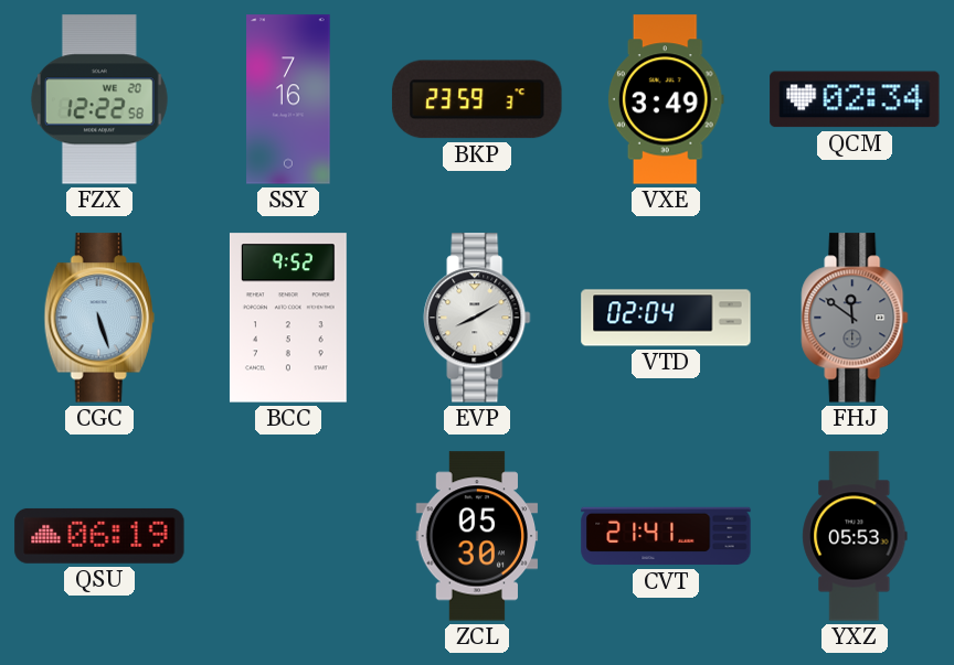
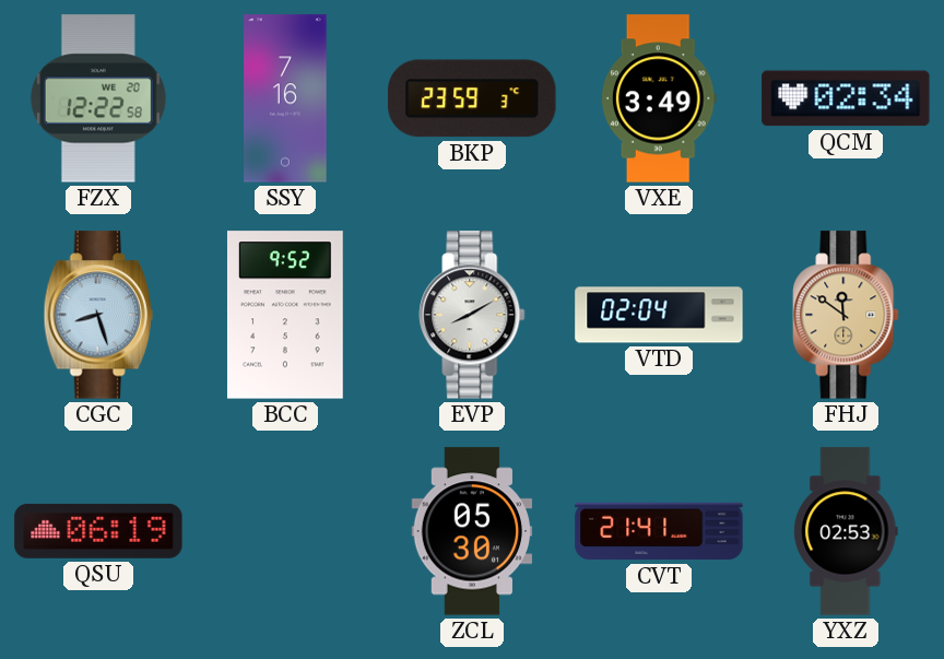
CGC: 5:27 -> 8:27
FHJ dial: grey -> champagne
YXZ: 05:53 -> 02:53
